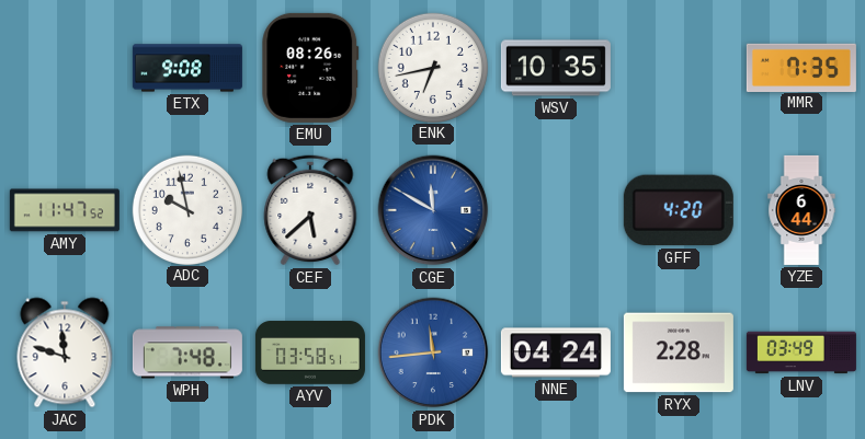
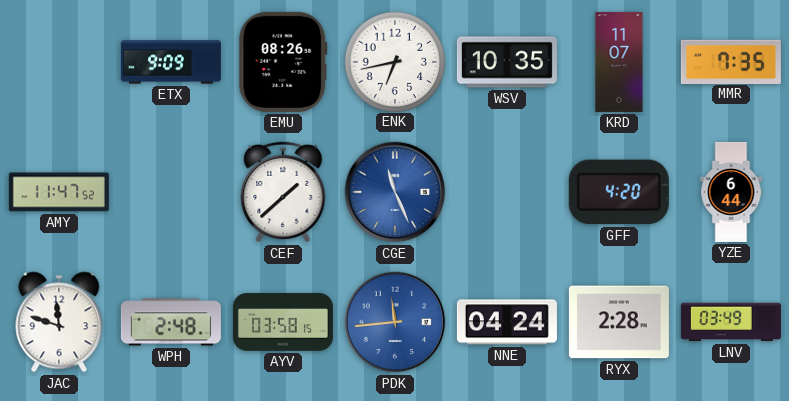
ETX: 9:08 -> 9:09
KRD: none -> 11:07
ADC: 9:58 -> none
CEF: 5:38 -> 1:38
CGE: 11:50 -> 11:26
WPH: 7:48 -> 2:48
AYV: 03:58:51 -> 03:58:15
